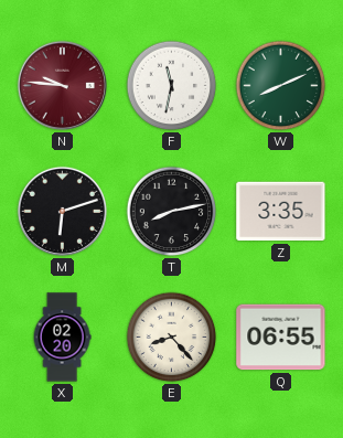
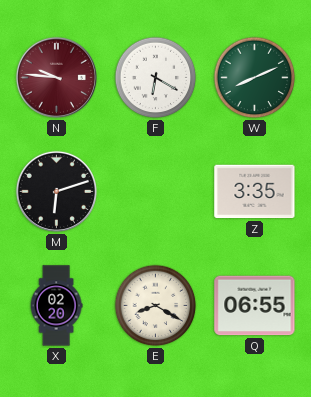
F: 11:32 -> 6:20
T: 8:13 -> none
E: 8:23 -> 8:20
